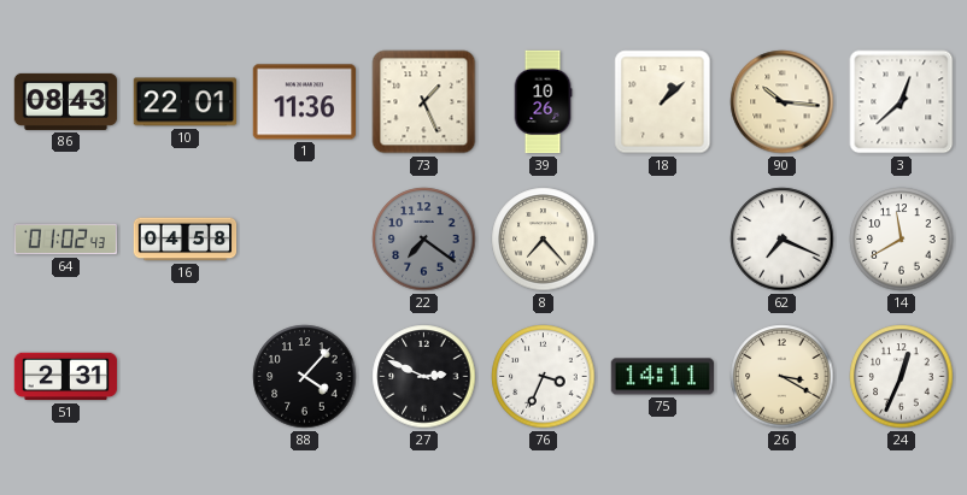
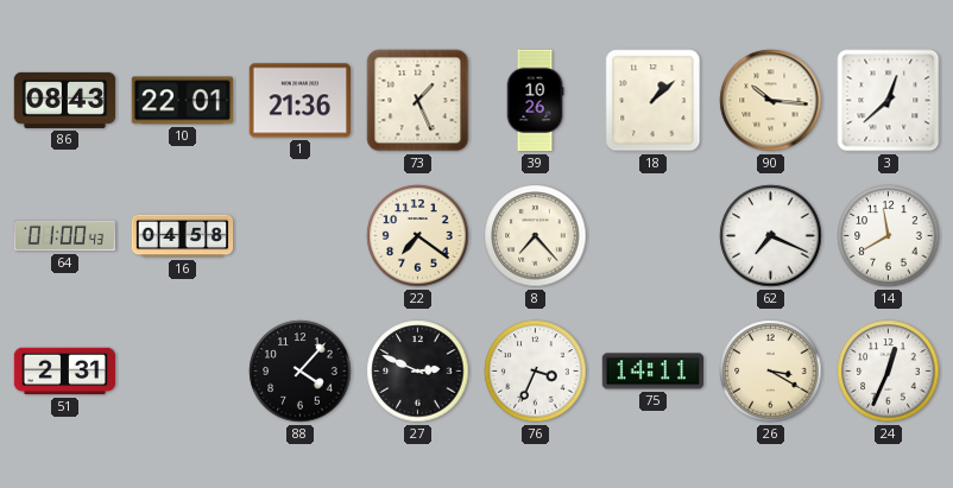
1: 11:36 -> 21:36
64: 01:02 -> 01:00
22 dial: grey -> cream
